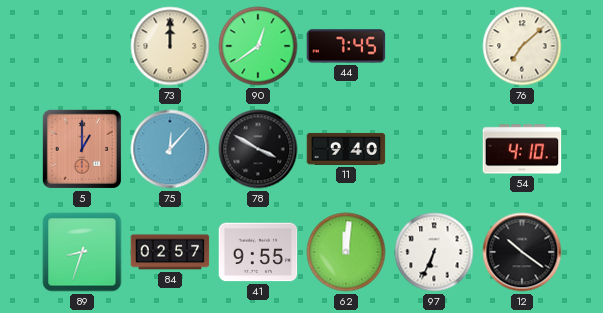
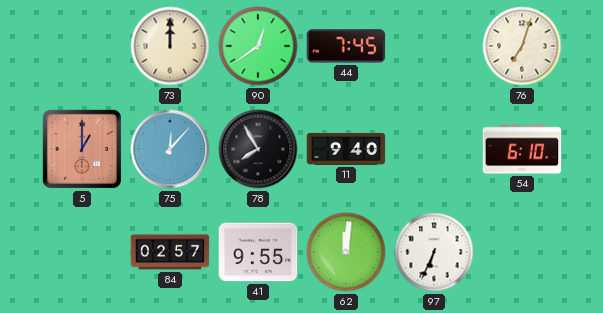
76: 7:08 -> 7:03
78: 3:50 -> 7:55
54: 4:10 -> 6:10
89: 8:33 -> none
12: 10:21 -> none
